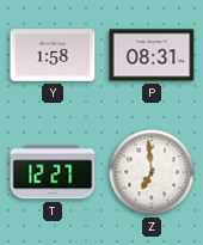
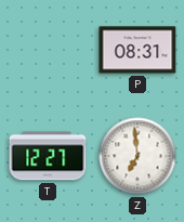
Y: 1:58 -> none
